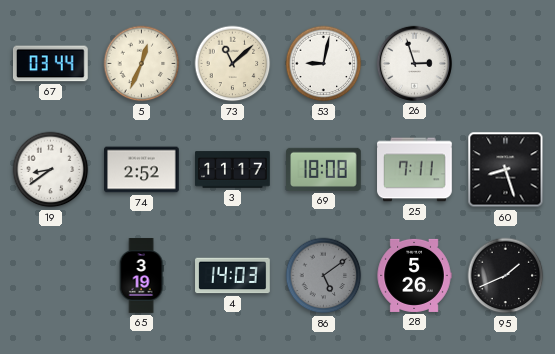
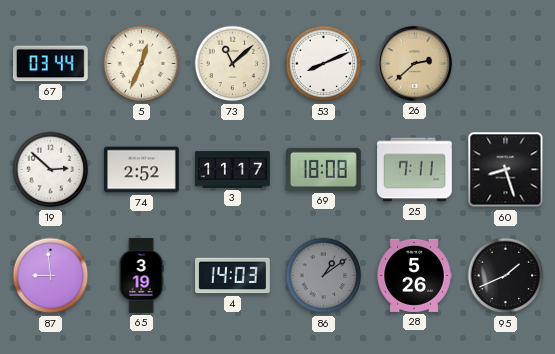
53: 9:02 -> 8:11
26: 2:57 -> 2:38
26 dial: white -> champagne
19: 8:39 -> 2:52
87: none -> 8:59
86: 5:09 -> 1:09
